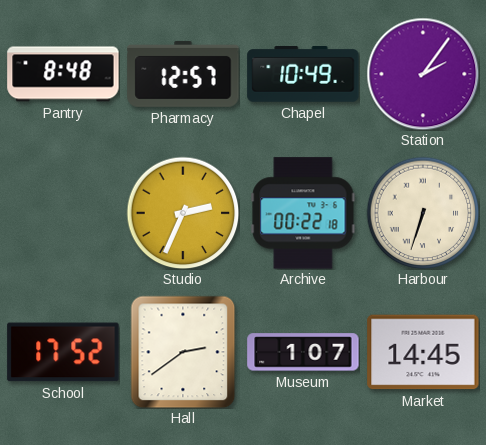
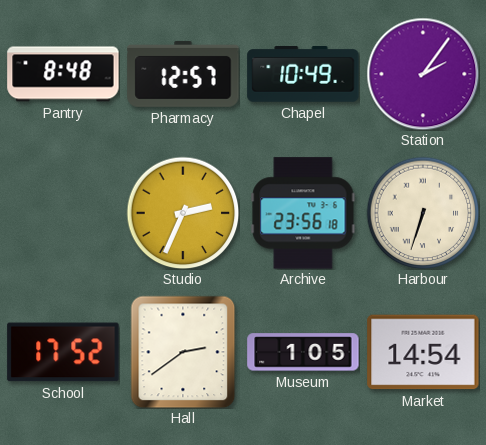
Archive: 00:22 -> 23:56
Museum: 1:07 -> 1:05
Market: 14:45 -> 14:54
